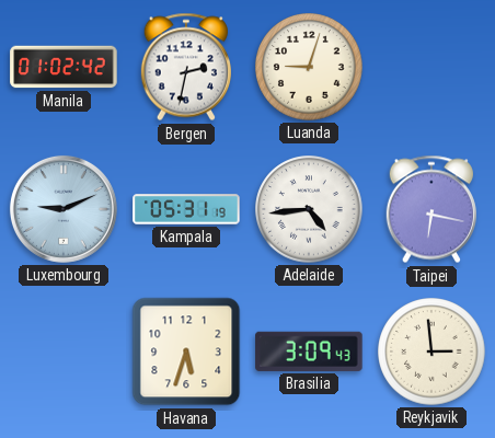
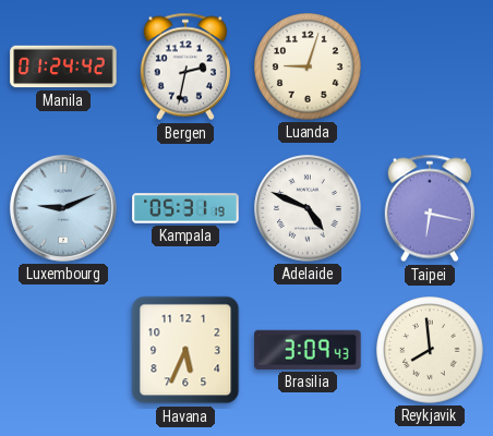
Manila: 01:02 -> 01:24
Adelaide: 4:44 -> 4:49
Havana: 5:33 -> 5:34
Reykjavik: 2:59 -> 7:59
